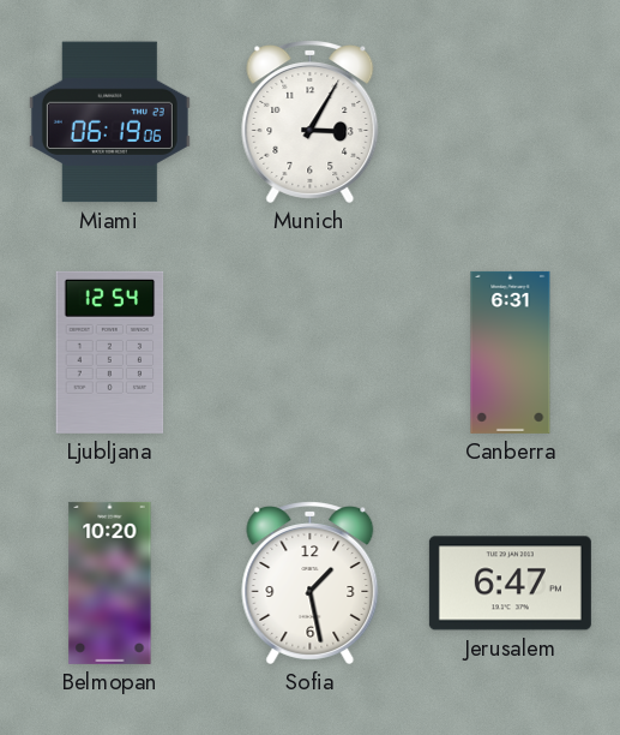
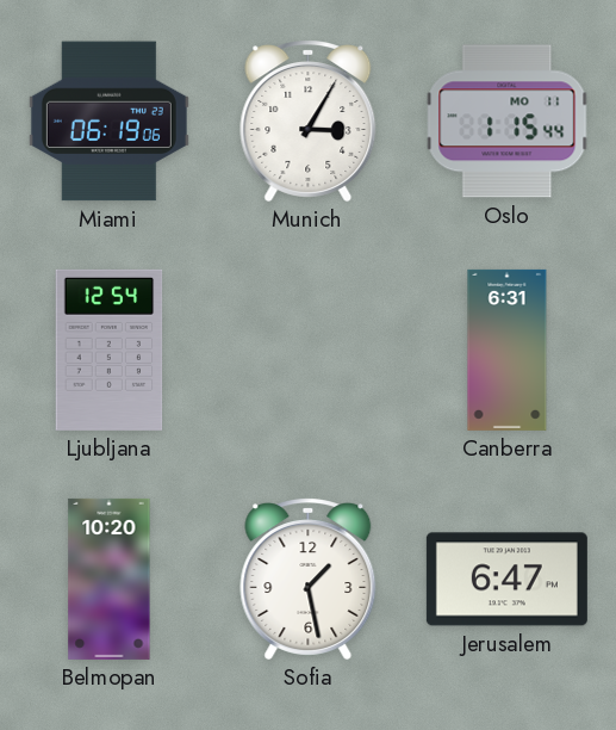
Oslo: none -> 1:15
